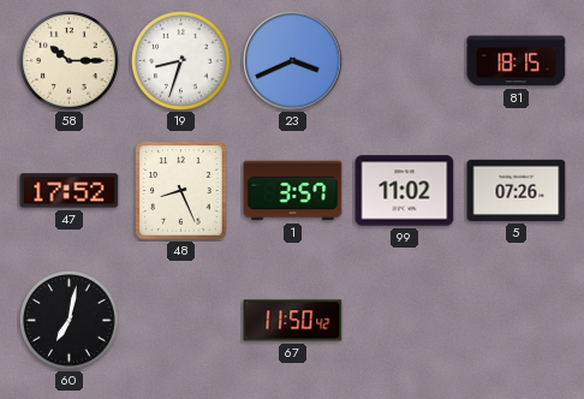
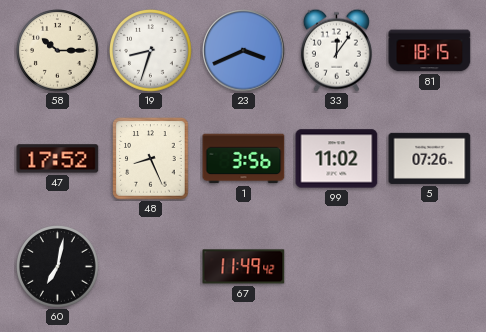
33: none -> 12:06
1: 3:57 -> 3:56
67: 11:50 -> 11:49
